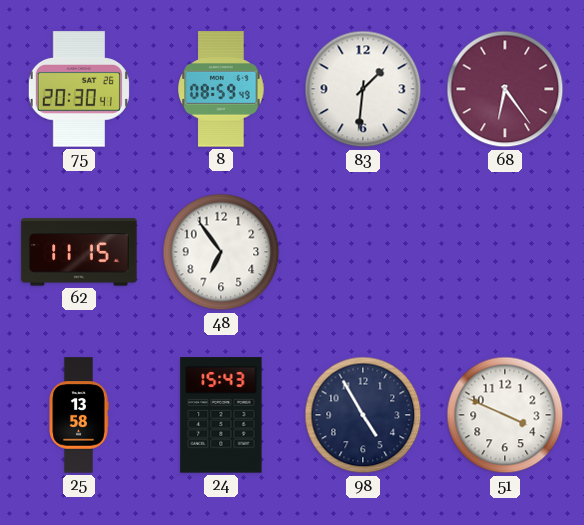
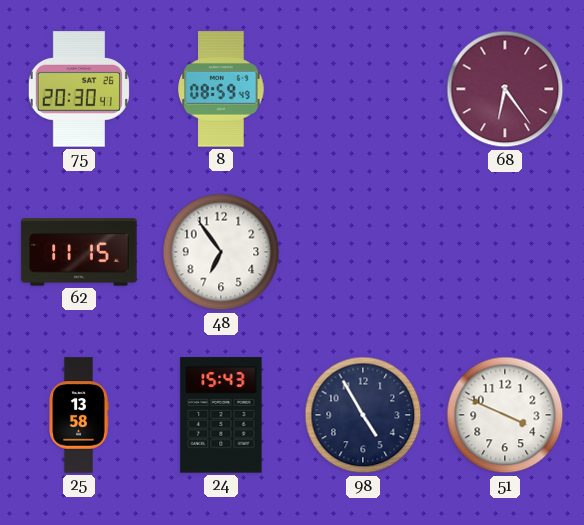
83: 1:31 -> none
